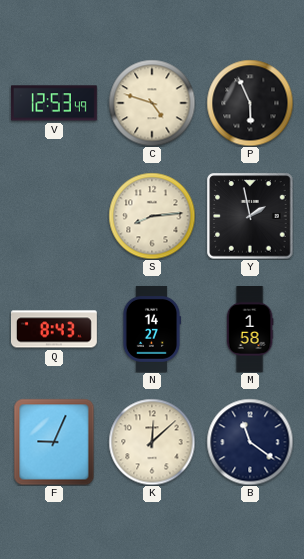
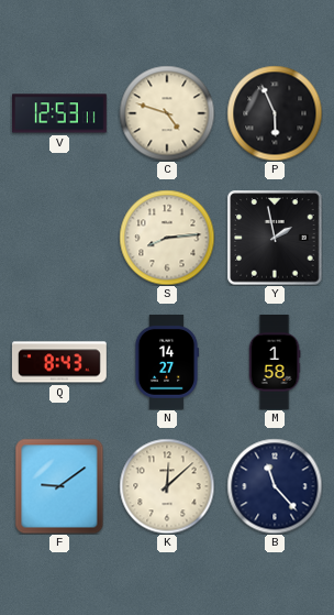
V: 12:53:49 -> 12:53:11
F: 9:04 -> 9:09
B: 11:21 -> 11:23
